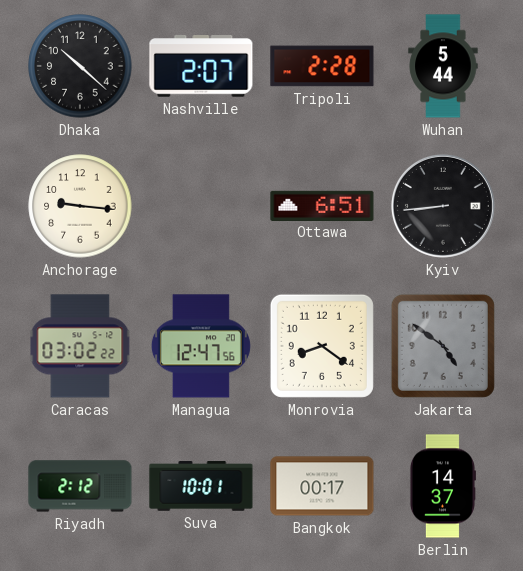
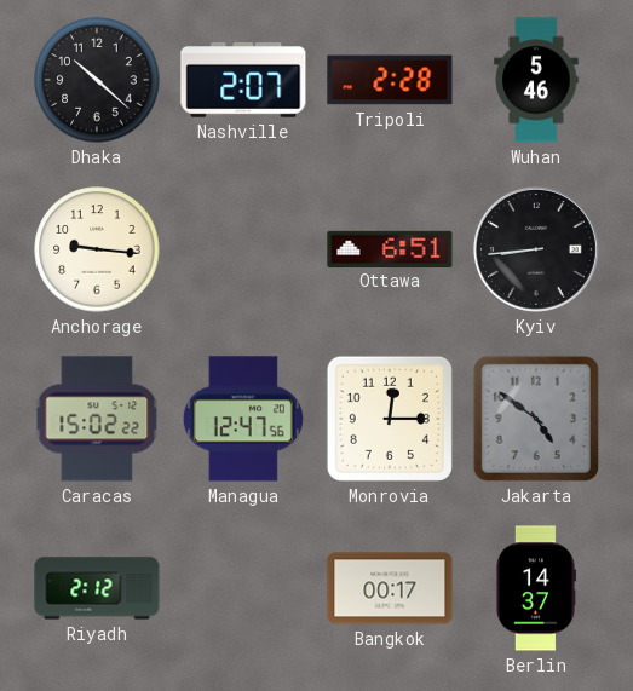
Wuhan: 5:44 -> 5:46
Caracas: 03:02 -> 15:02
Monrovia: 8:21 -> 12:15
Suva: 10:01 -> none
